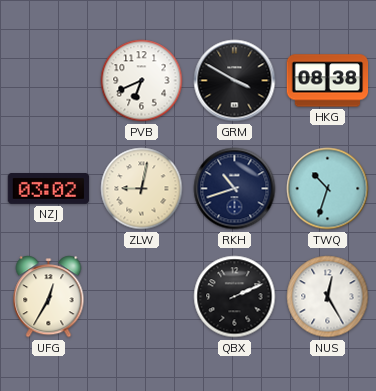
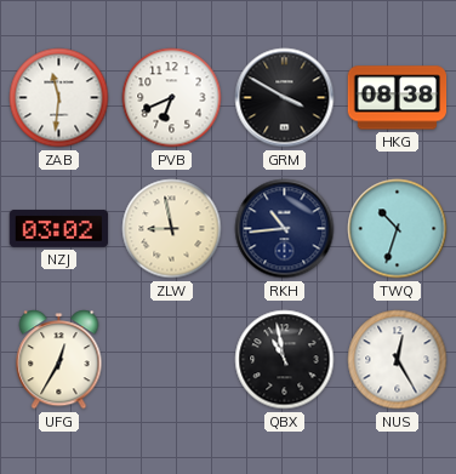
ZAB: none -> 11:31
ZLW: 9:02 -> 8:58
RKH: 10:42 -> 10:44
QBX: 2:11 -> 10:58
